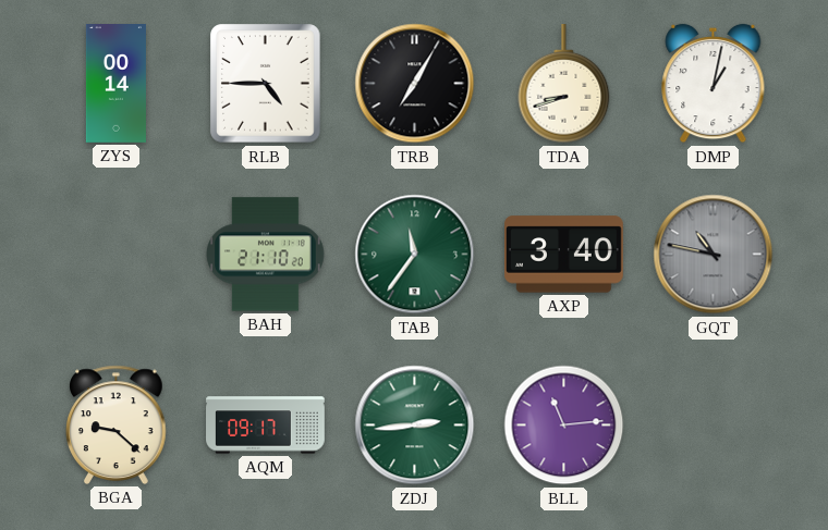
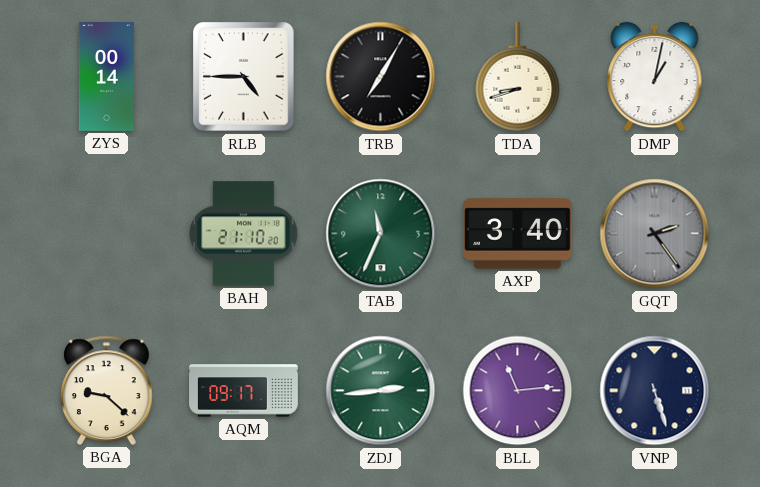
TAB: 11:36 -> 11:34
GQT: 10:47 -> 2:24
VNP: none -> 5:27
